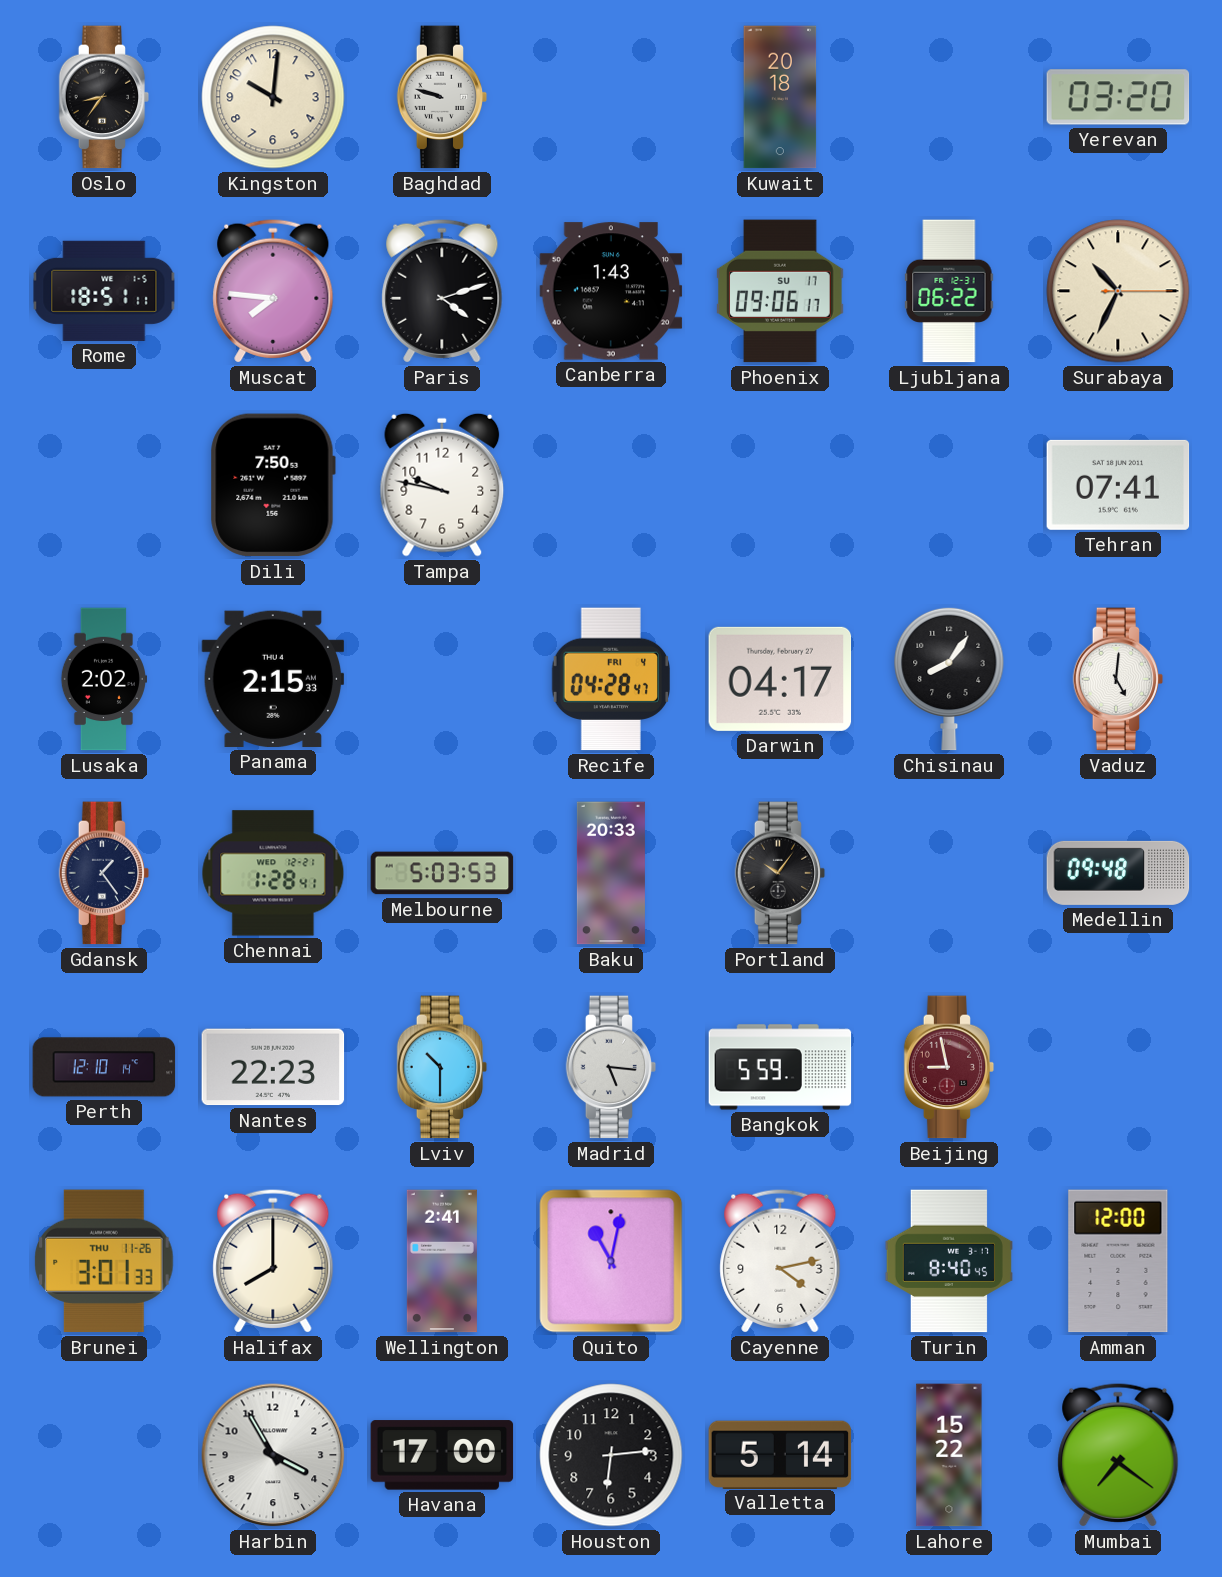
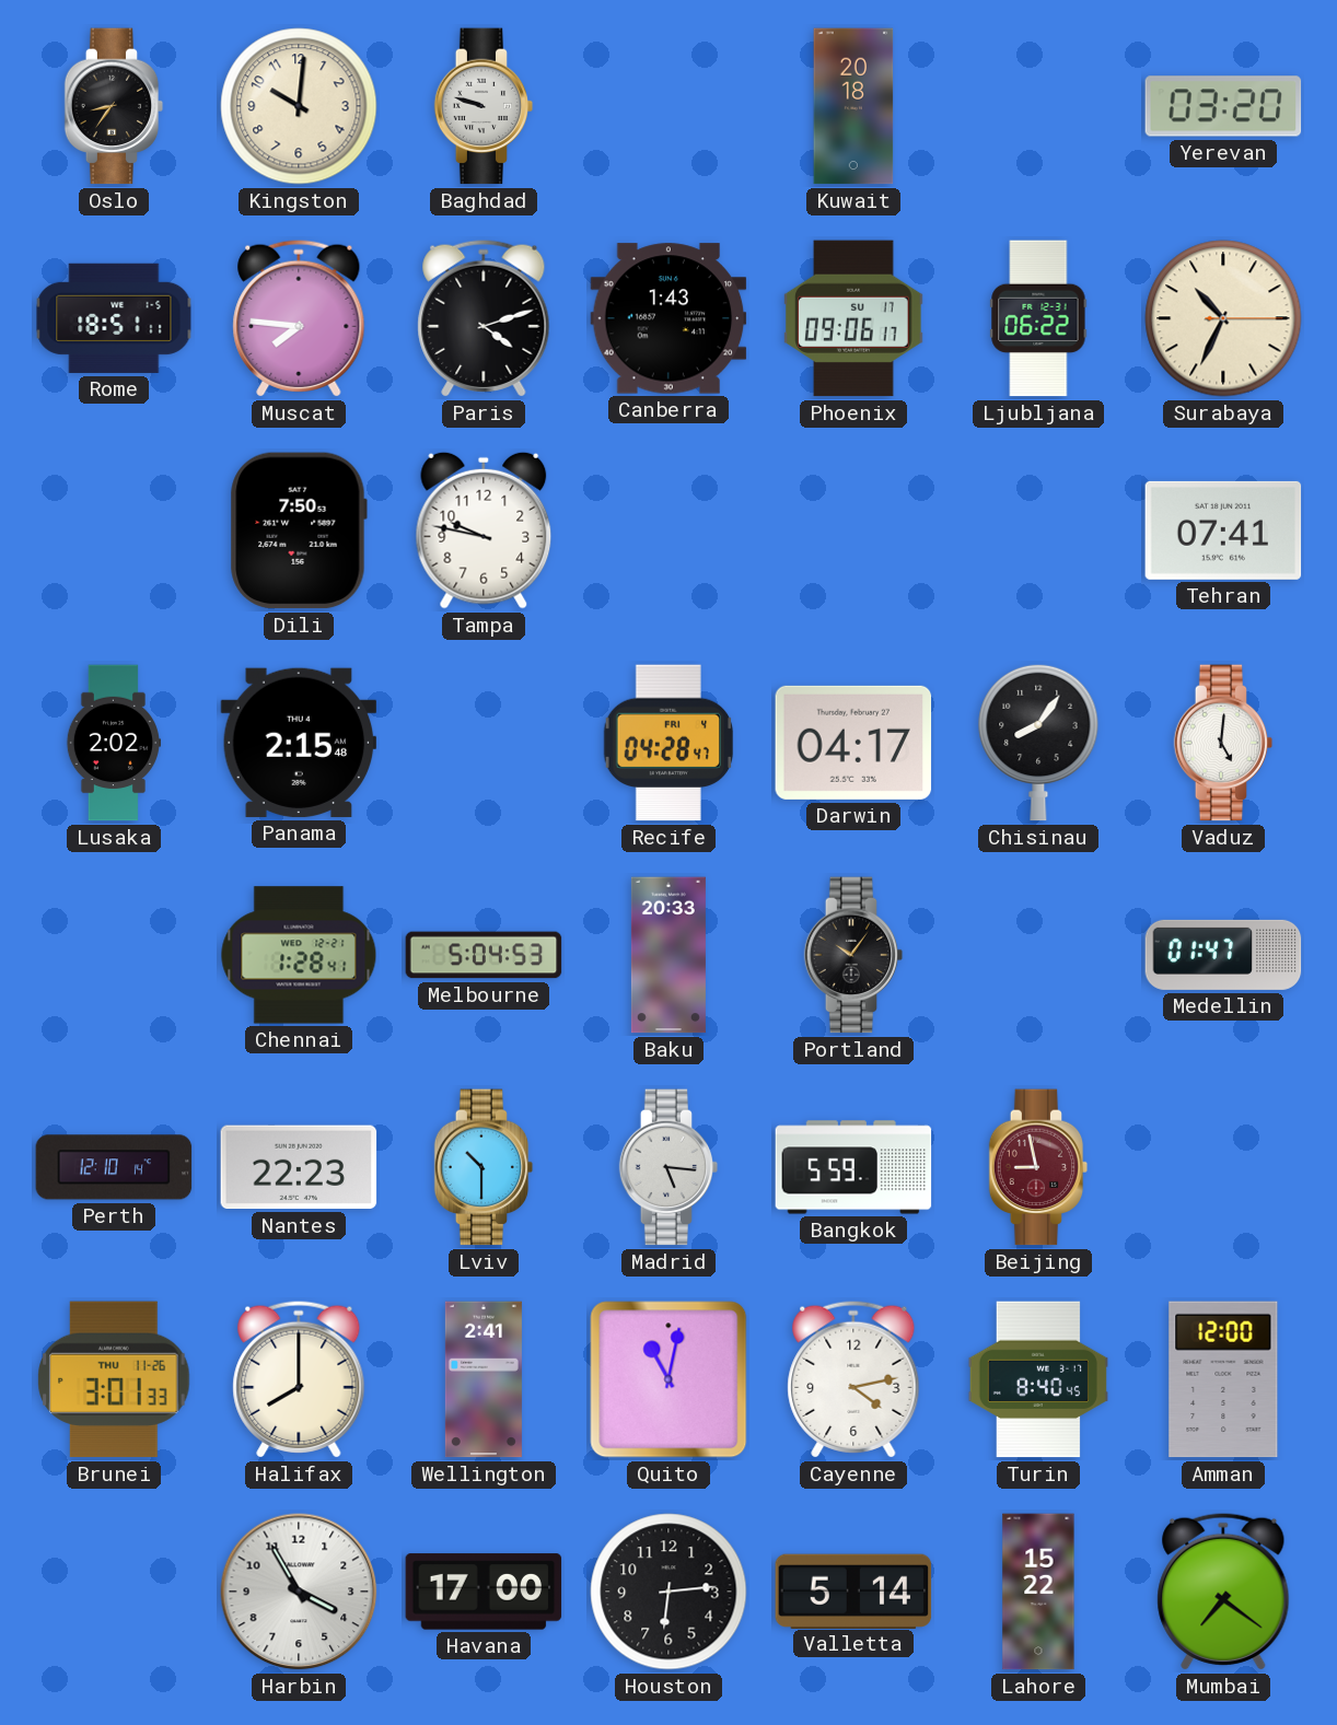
Panama: 2:15:33 -> 2:15:48
Gdansk: 1:24 -> none
Melbourne: 5:03 -> 5:04
Medellin: 09:48 -> 01:47
